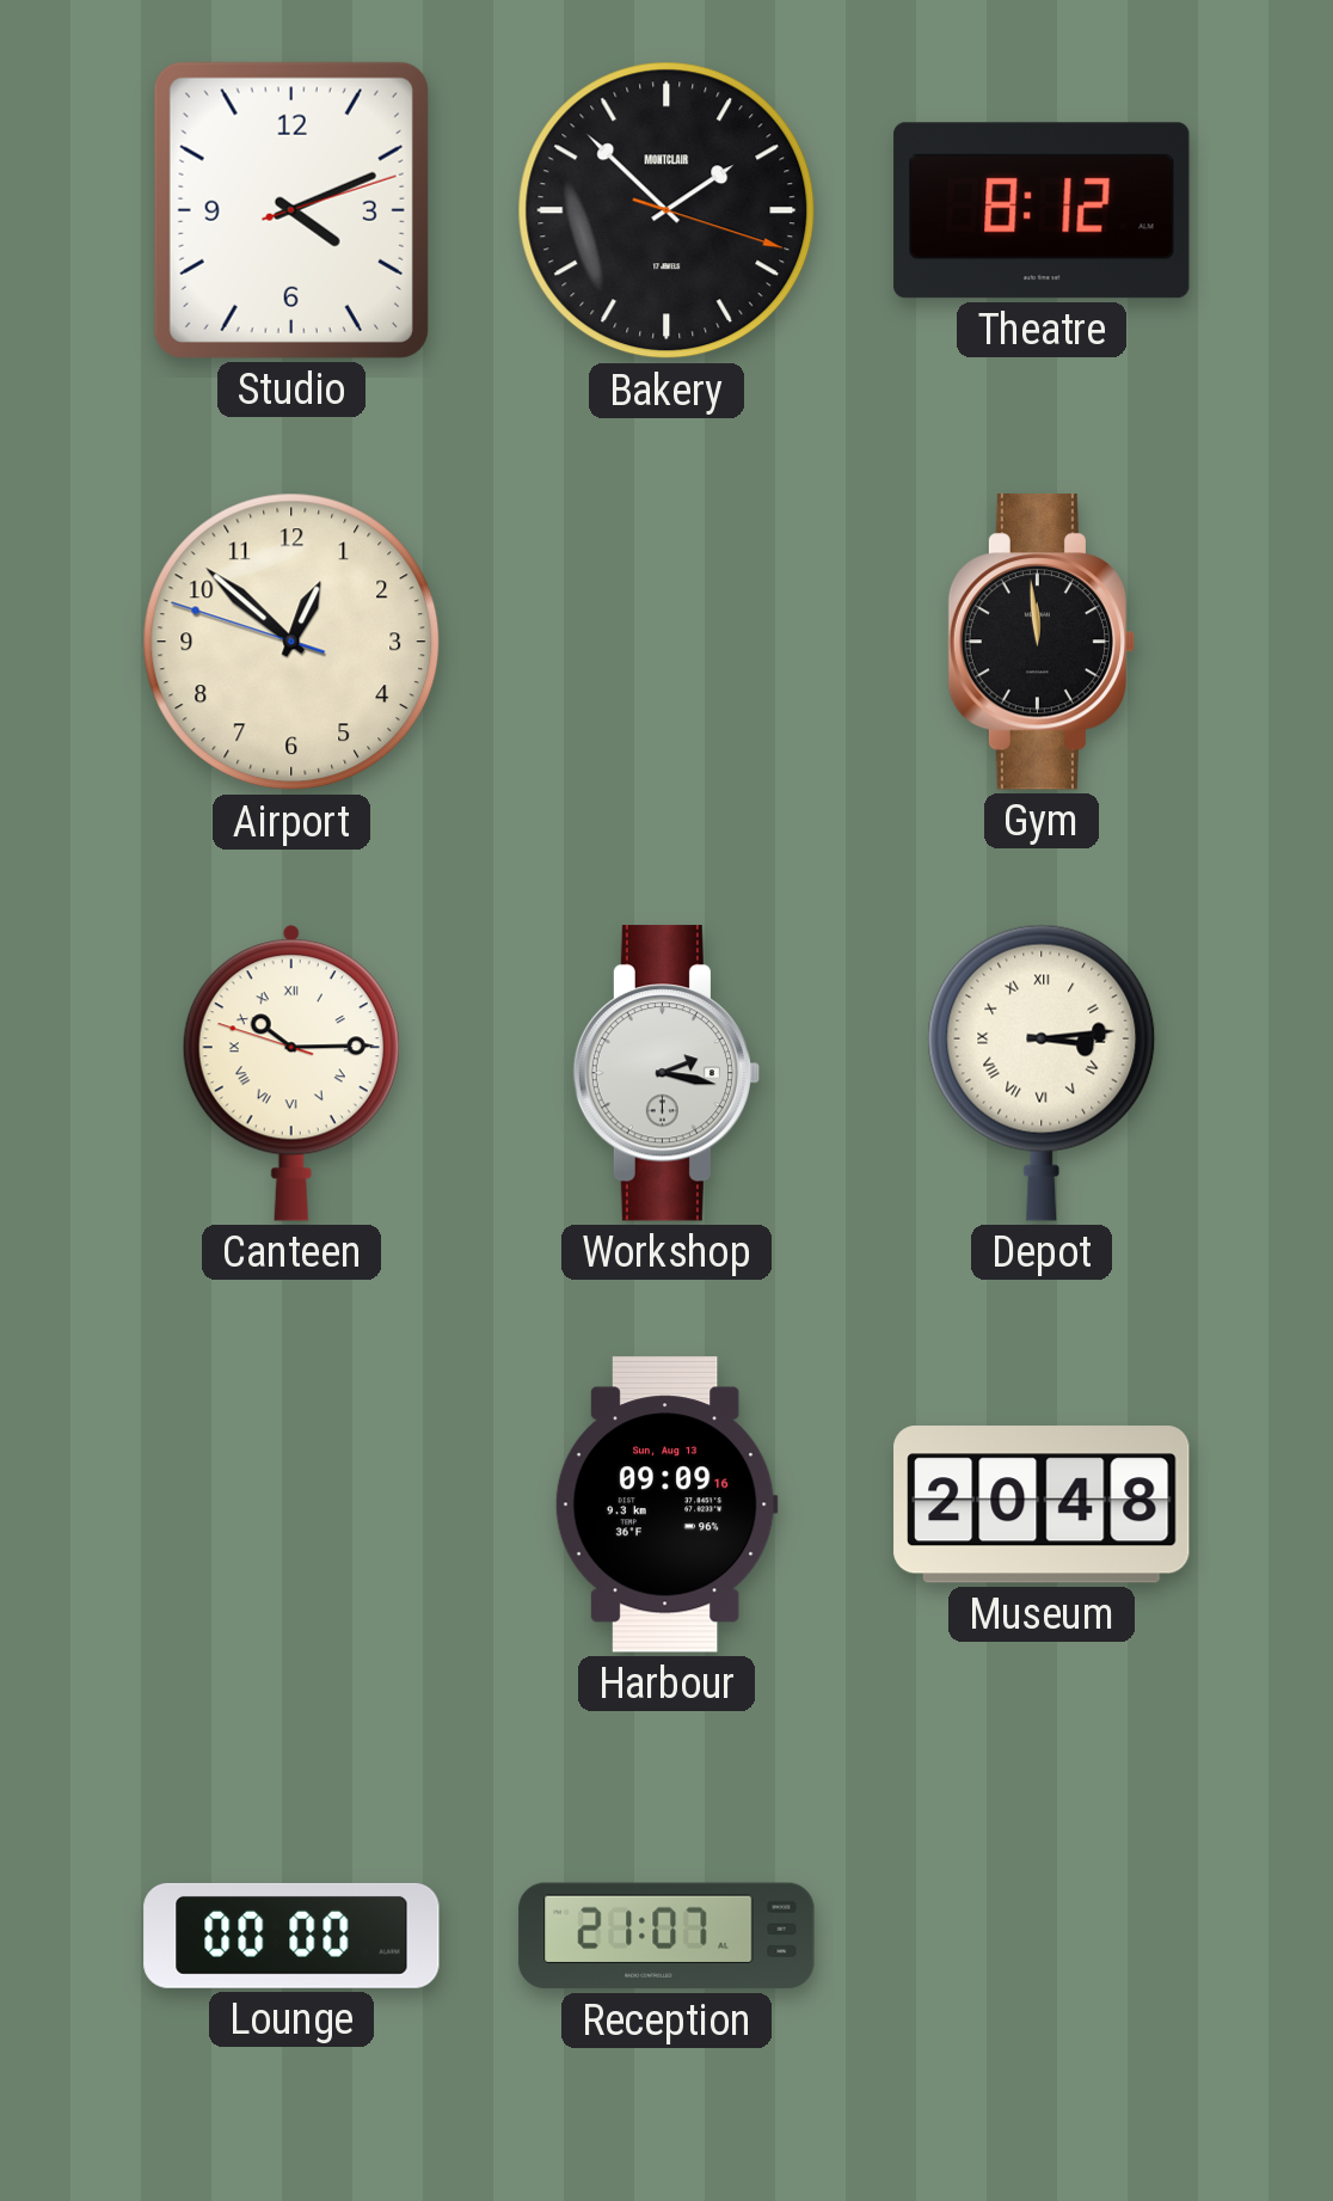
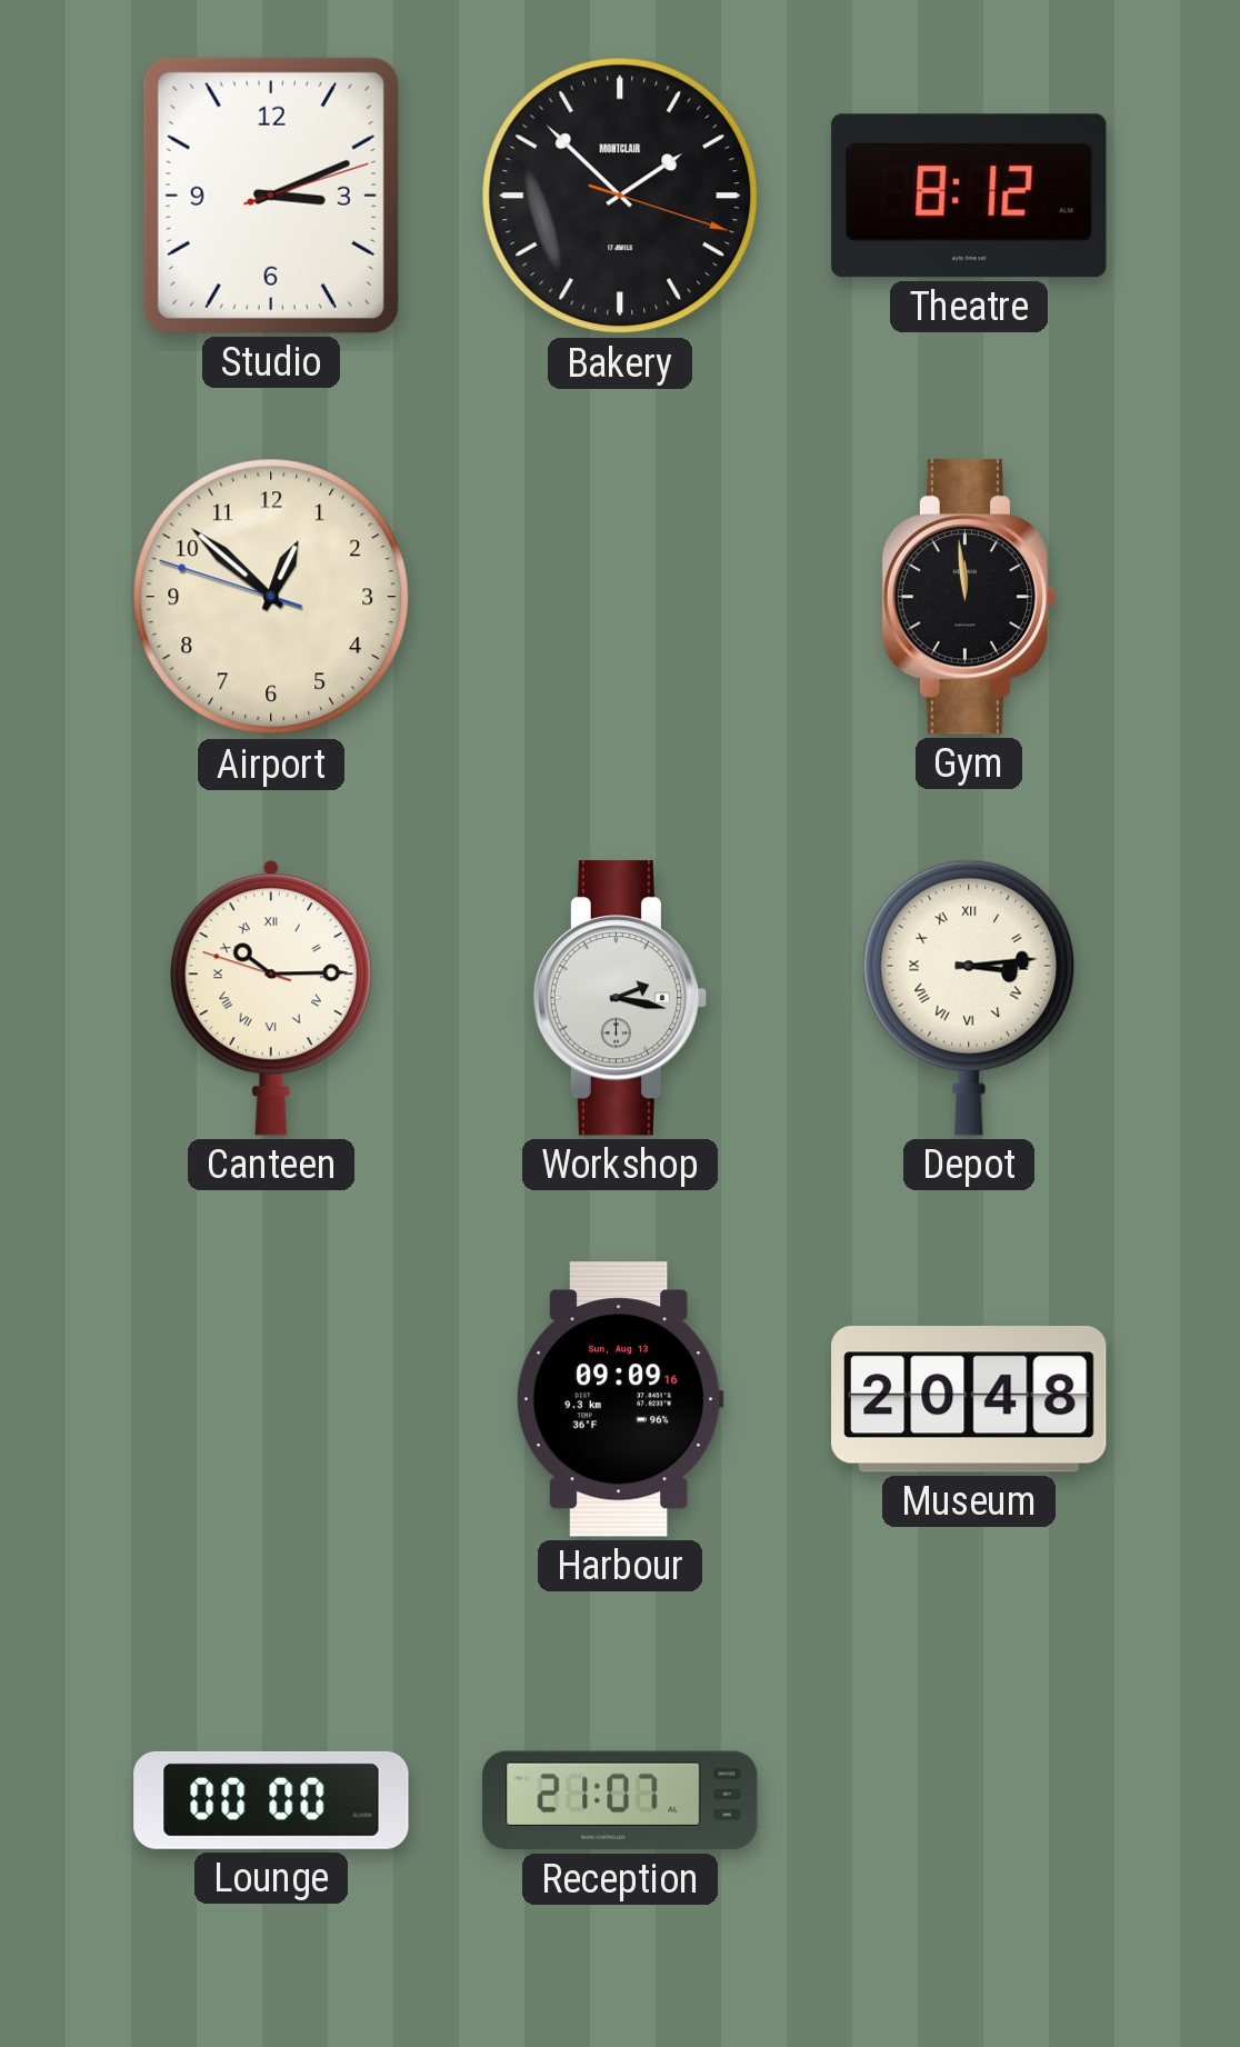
Studio: 4:11 -> 3:11
